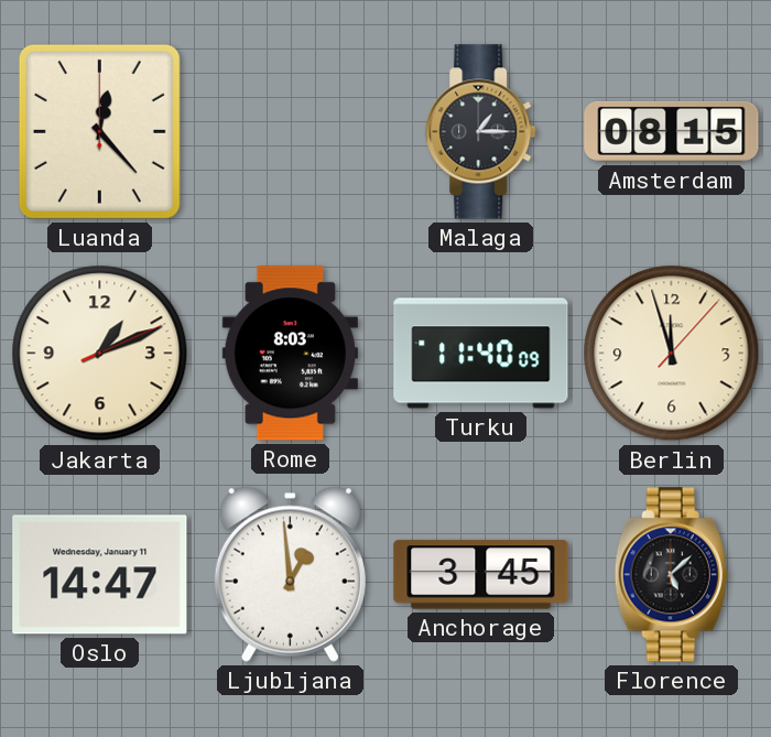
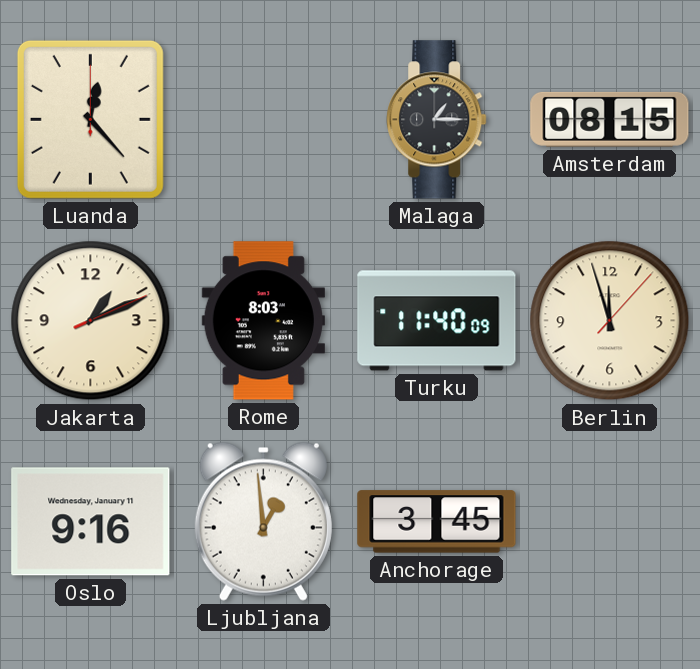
Oslo: 14:47 -> 9:16
Florence: 5:08 -> none
